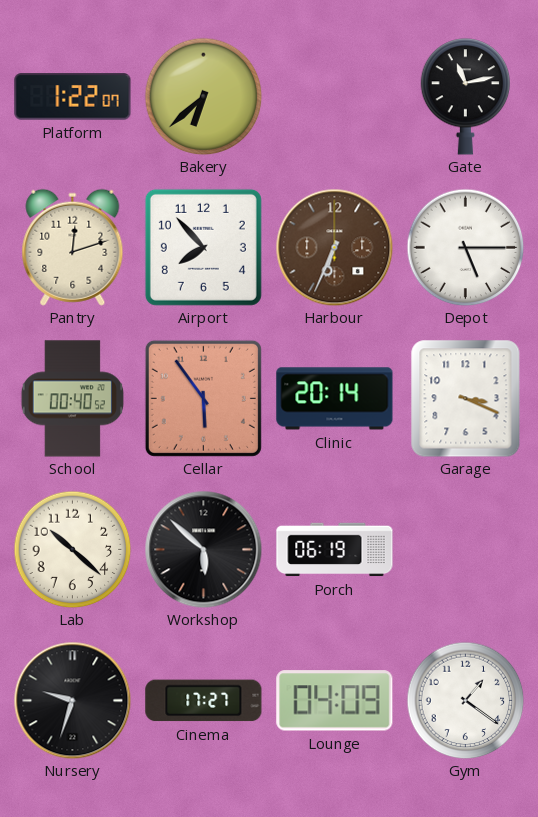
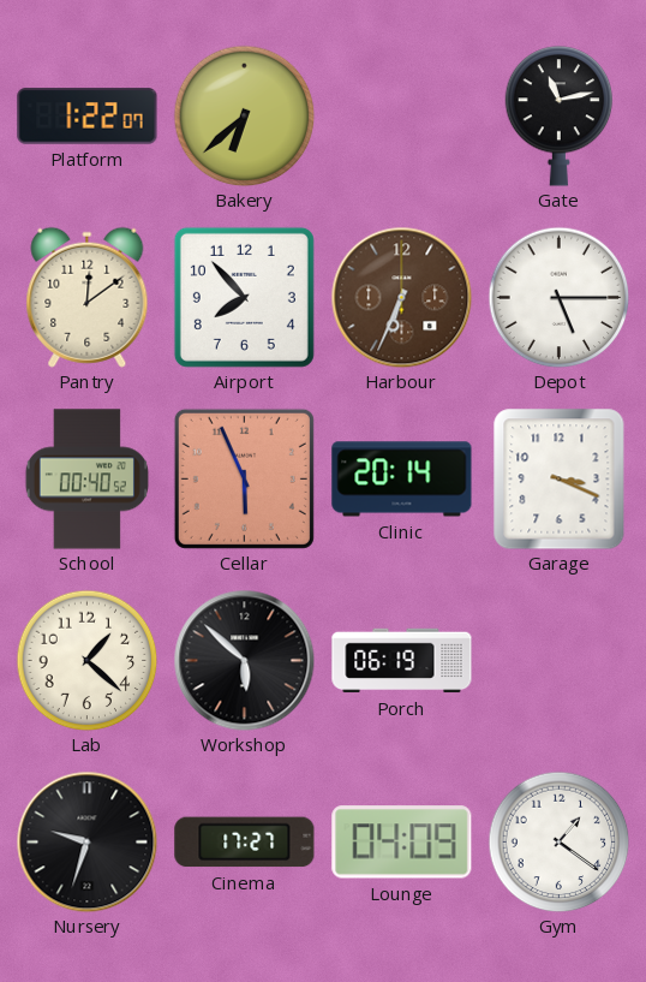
Pantry: 12:12 -> 12:09
Cellar: 5:54 -> 5:56
Lab: 10:22 -> 1:22
